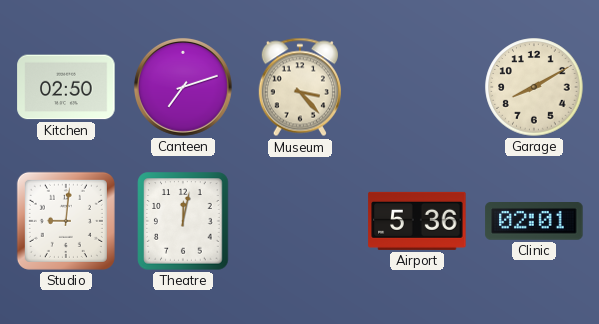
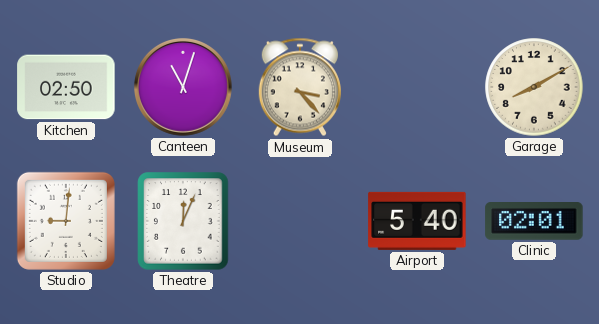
Canteen: 7:12 -> 11:03
Theatre: 12:02 -> 12:04
Airport: 5:36 -> 5:40
